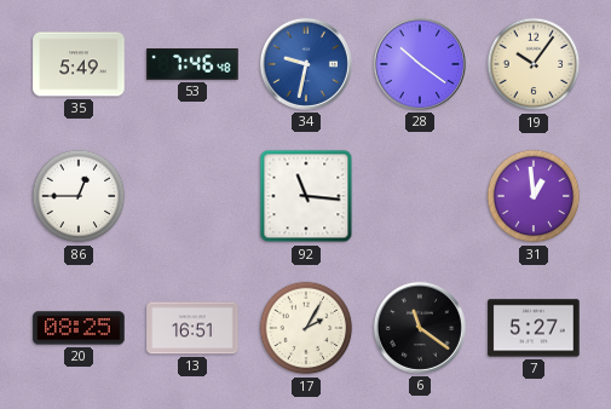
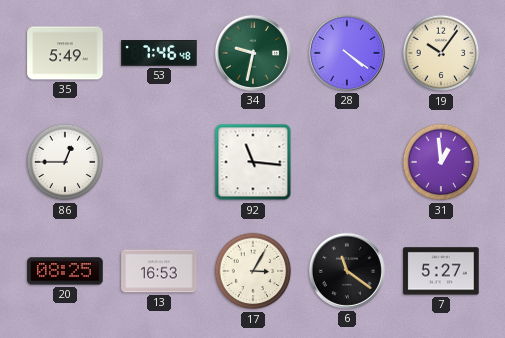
34 dial: blue -> green
28: 10:21 -> 4:21
13: 16:51 -> 16:53
17: 2:05 -> 3:05
